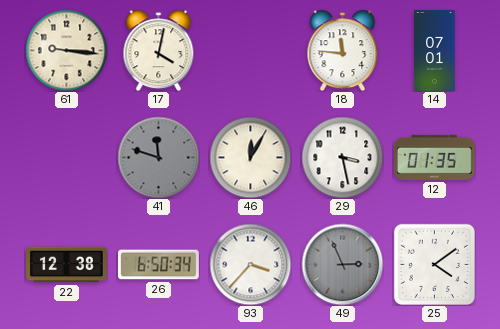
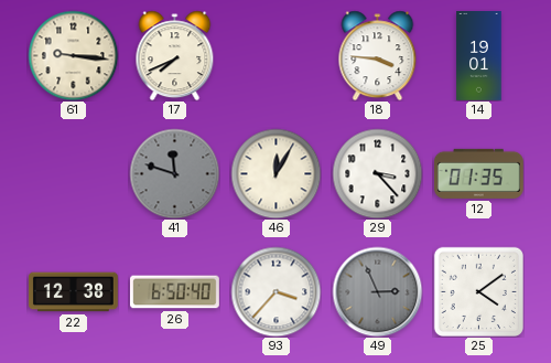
17: 4:02 -> 7:41
18: 11:46 -> 3:46
14: 07:01 -> 19:01
29: 3:28 -> 3:23
26: 6:50:34 -> 6:50:40
